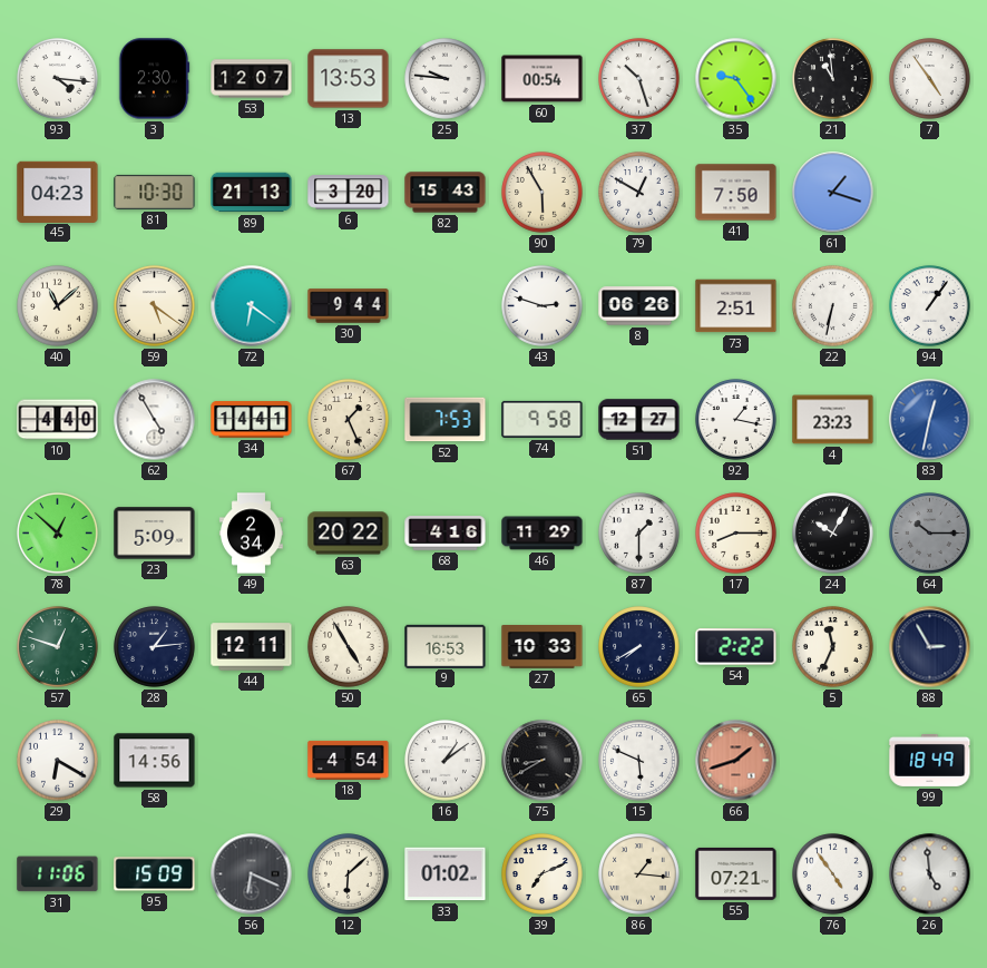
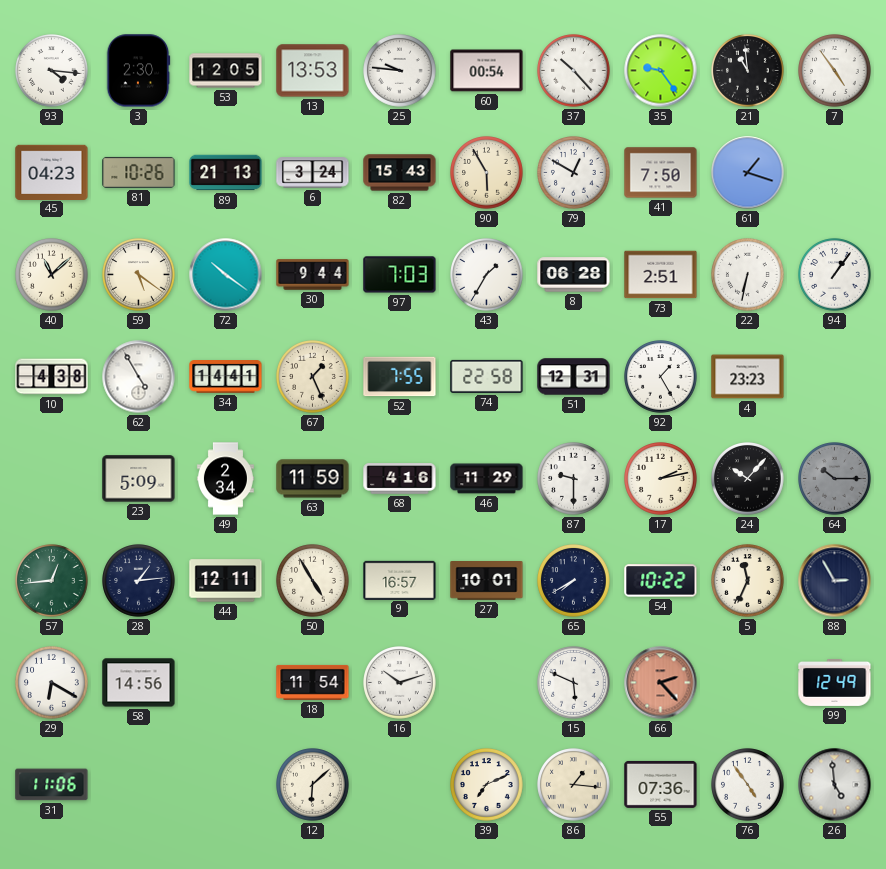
53: 12:07 -> 12:05
37: 10:27 -> 10:23
81: 10:30 -> 10:26
6: 3:20 -> 3:24
72: 6:21 -> 10:21
97: none -> 7:03
43: 2:48 -> 1:35
8: 06:26 -> 06:28
10: 4:40 -> 4:38
52: 7:53 -> 7:55
74: 9:58 -> 22:58
51: 12:27 -> 12:31
92: 1:17 -> 1:25
83: 12:32 -> none
78: 12:52 -> none
63: 20:22 -> 11:59
87: 1:30 -> 9:30
17: 8:15 -> 2:13
24: 10:05 -> 10:07
57: 12:48 -> 12:44
9: 16:53 -> 16:57
27: 10:33 -> 10:01
54: 2:22 -> 10:22
18: 4:54 -> 11:54
16: 1:09 -> 10:12
75: 8:40 -> none
66: 1:42 -> 2:23
99: 18:49 -> 12:49
95: 15:09 -> none
56: 6:19 -> none
33: 01:02 -> none
55: 07:21 -> 07:36
